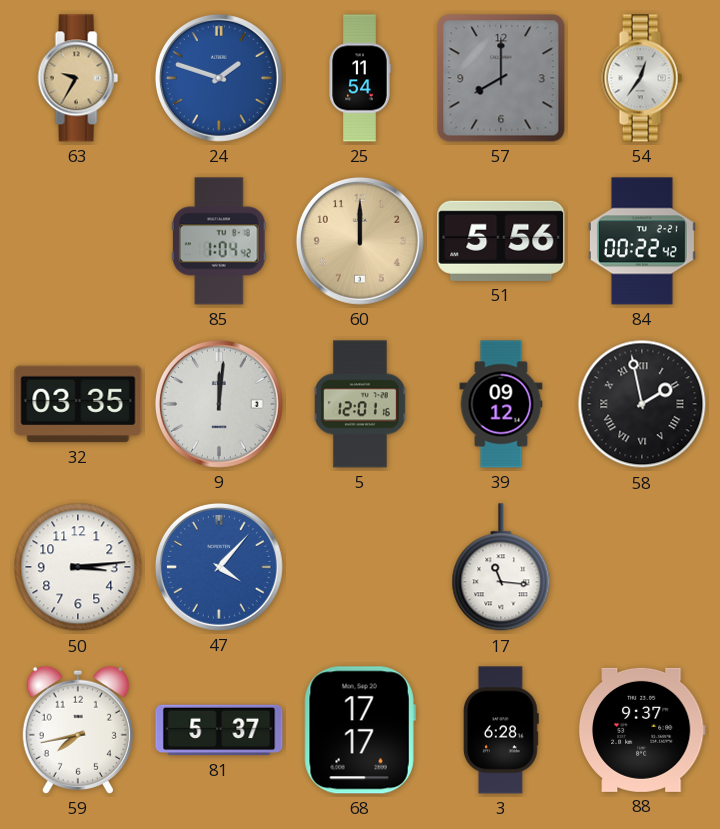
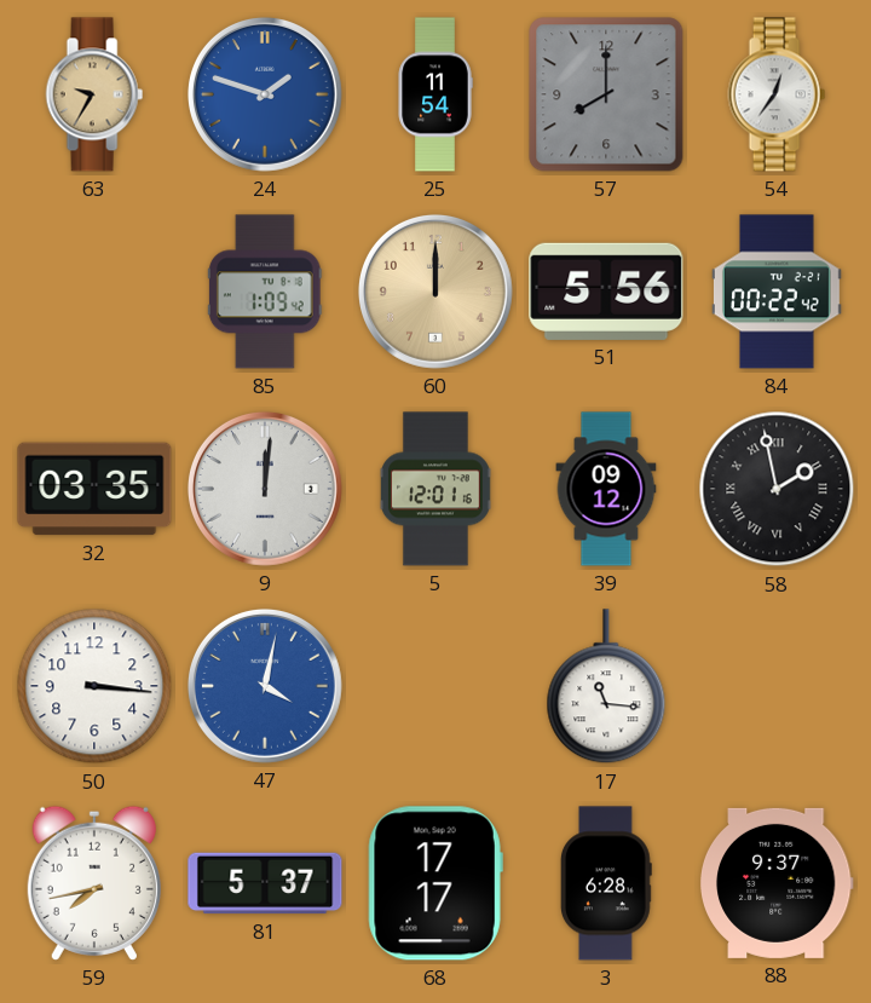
85: 1:04 -> 1:09
50: 3:14 -> 3:16
47: 4:07 -> 4:02
